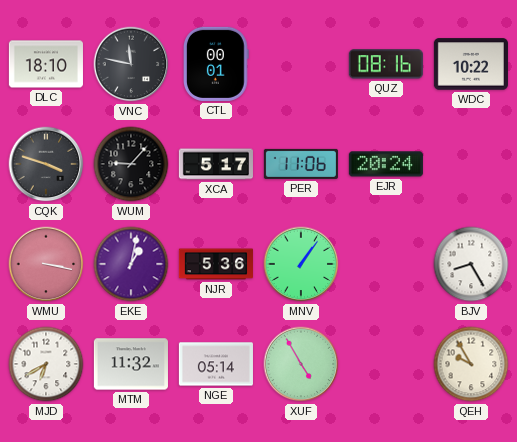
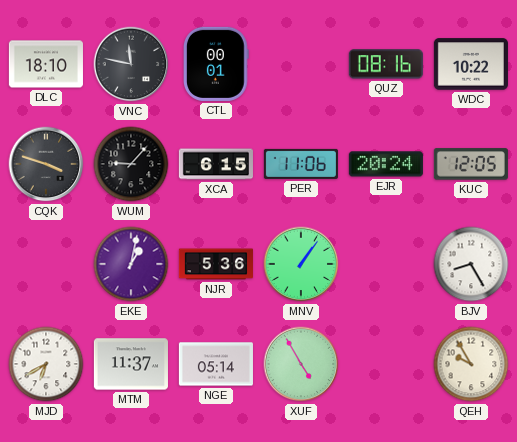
XCA: 5:17 -> 6:15
KUC: none -> 12:05
WMU: 3:17 -> none
MTM: 11:32 -> 11:37
